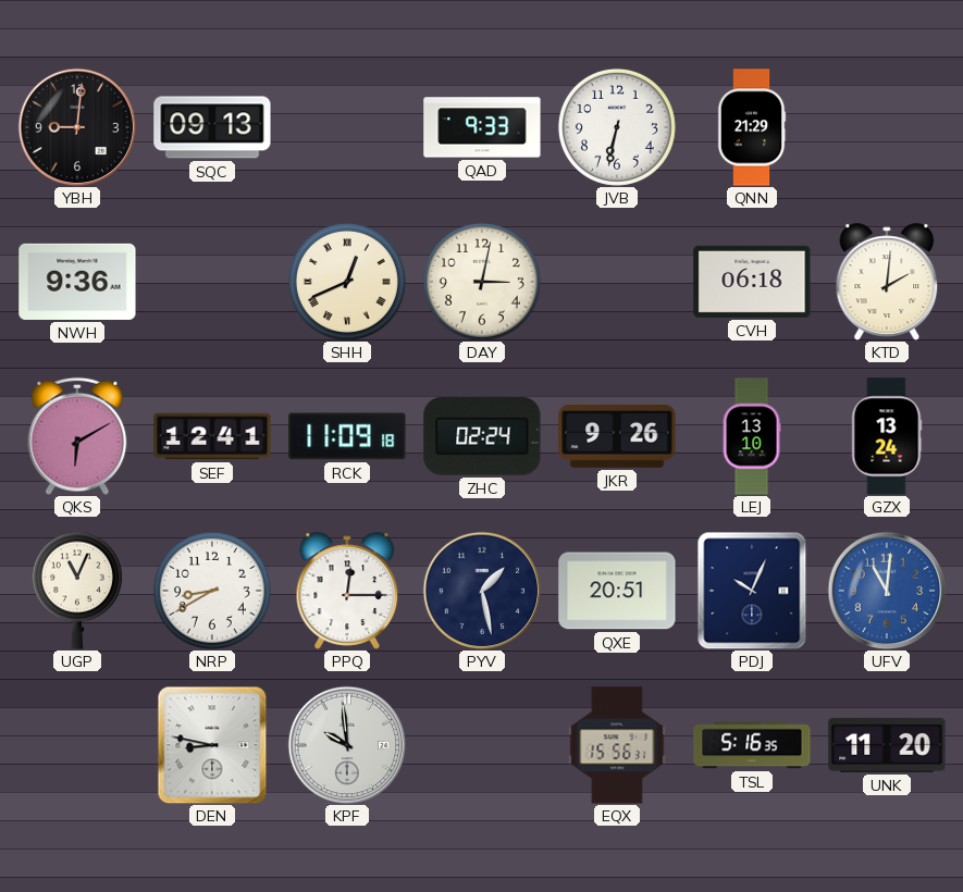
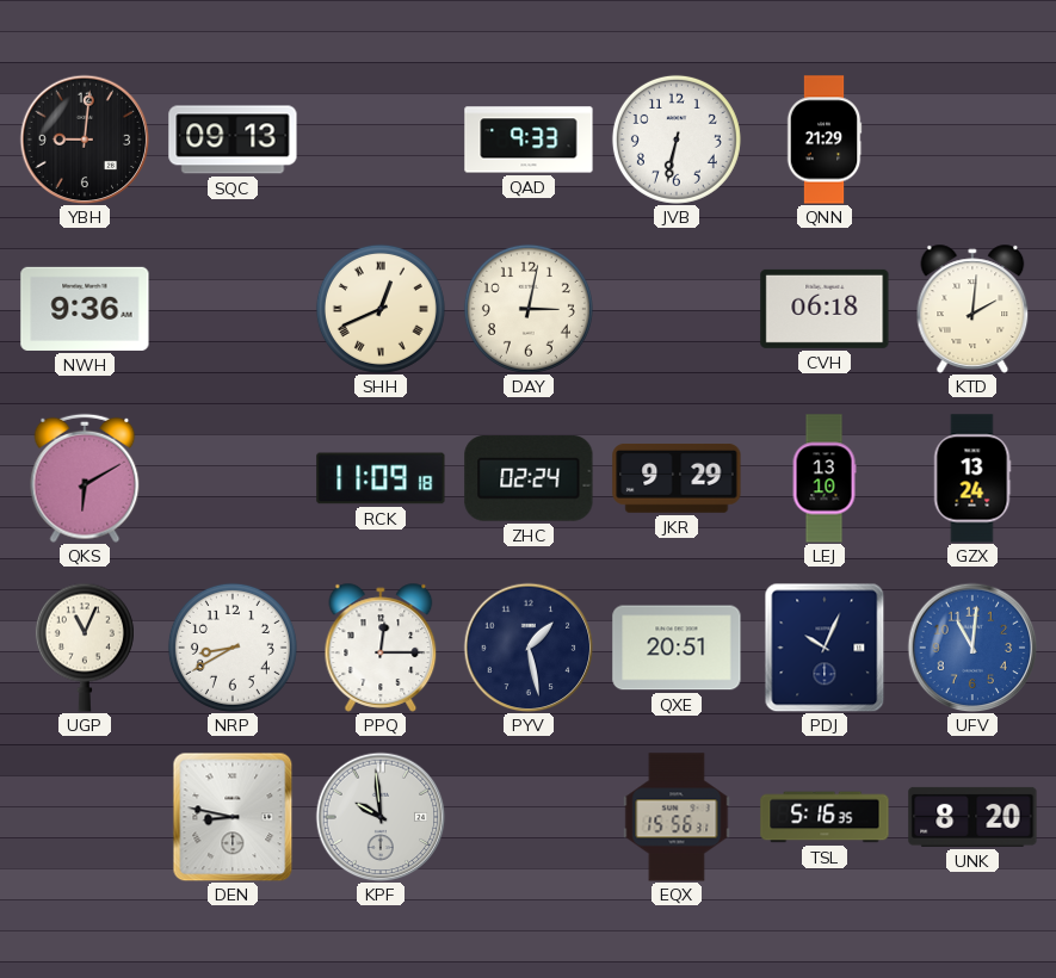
SEF: 12:41 -> none
JKR: 9:26 -> 9:29
UNK: 11:20 -> 8:20
